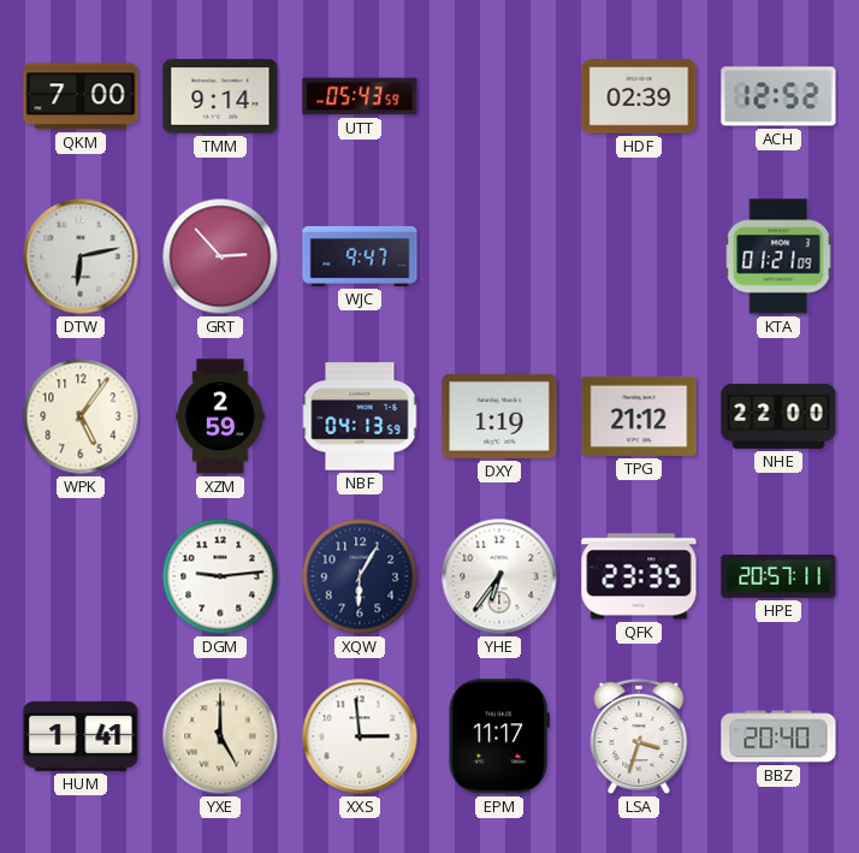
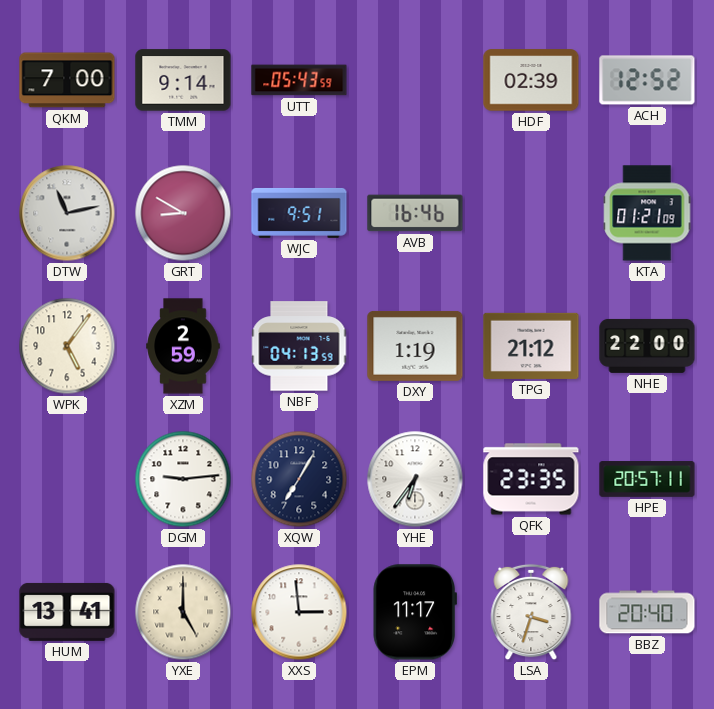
DTW: 6:13 -> 11:13
GRT: 2:53 -> 8:50
WJC: 9:47 -> 9:51
AVB: none -> 16:46
XQW: 6:05 -> 7:05
HUM: 1:41 -> 13:41
